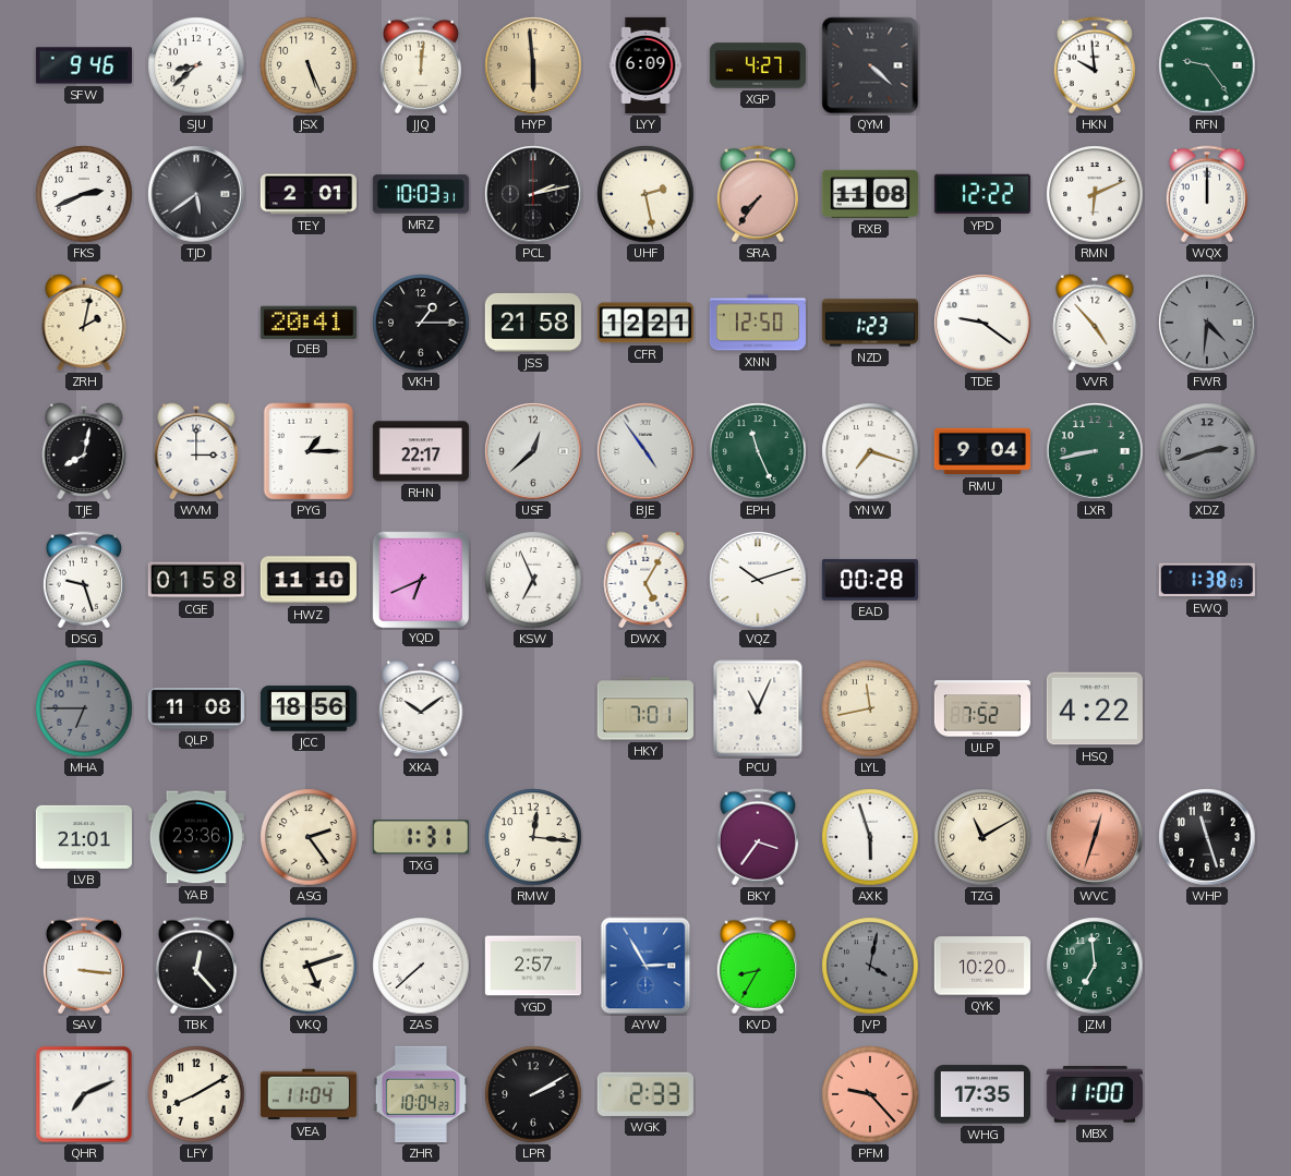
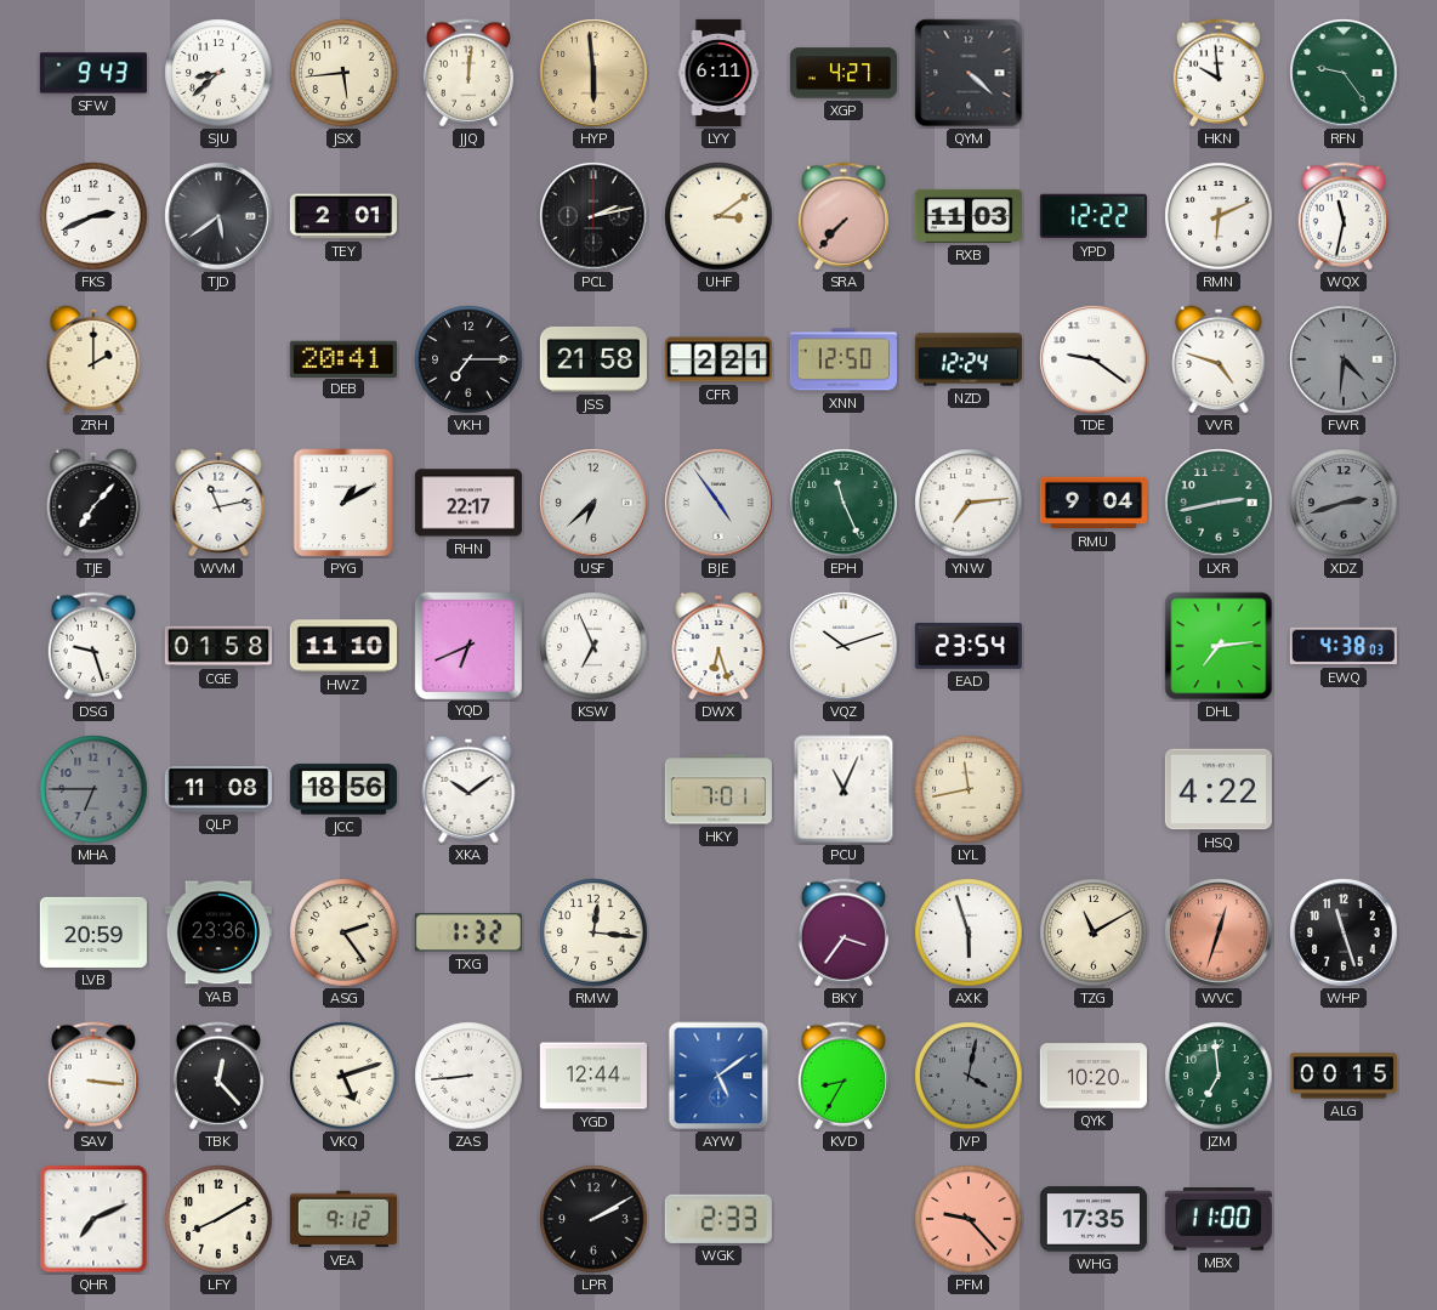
SFW: 9:46 -> 9:43
JSX: 5:26 -> 5:44
LYY: 6:09 -> 6:11
MRZ: 10:03 -> none
UHF: 2:28 -> 3:09
SRA: 7:36 -> 7:37
RXB: 11:08 -> 11:03
WQX: 12:00 -> 11:32
ZRH: 2:02 -> 2:00
VKH: 1:15 -> 7:15
CFR: 12:21 -> 2:21
NZD: 1:23 -> 12:24
VVR: 4:53 -> 4:48
TJE: 8:02 -> 7:07
WVM: 3:00 -> 11:13
PYG: 1:15 -> 1:10
USF: 12:38 -> 6:38
YNW: 7:18 -> 7:14
LXR: 8:43 -> 2:43
DWX: 5:05 -> 6:27
EAD: 00:28 -> 23:54
DHL: none -> 7:14
EWQ: 1:38 -> 4:38
ULP: 7:52 -> none
LVB: 21:01 -> 20:59
TXG: 1:31 -> 1:32
ZAS: 7:38 -> 8:44
YGD: 2:57 -> 12:44
AYW: 2:55 -> 5:09
ALG: none -> 00:15
VEA: 11:04 -> 9:12
ZHR: 10:04 -> none
